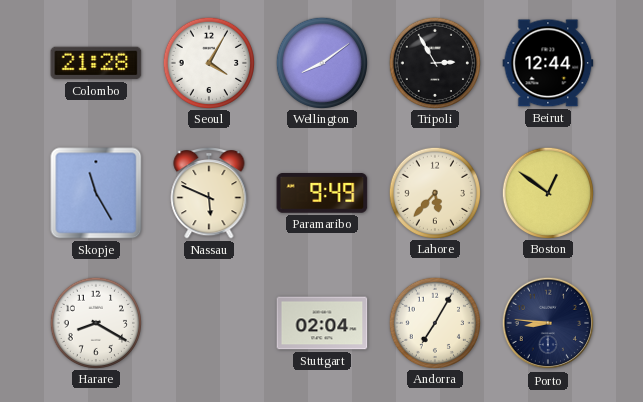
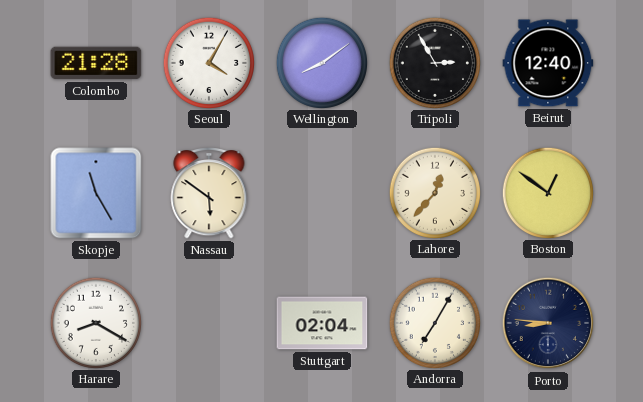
Beirut: 12:44 -> 12:40
Nassau: 5:49 -> 5:51
Paramaribo: 9:49 -> none
Lahore: 5:37 -> 12:37
